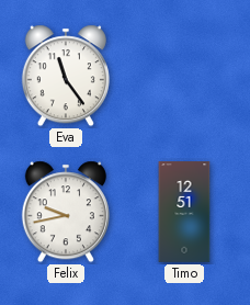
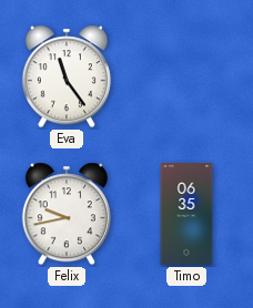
Timo: 12:51 -> 06:35
